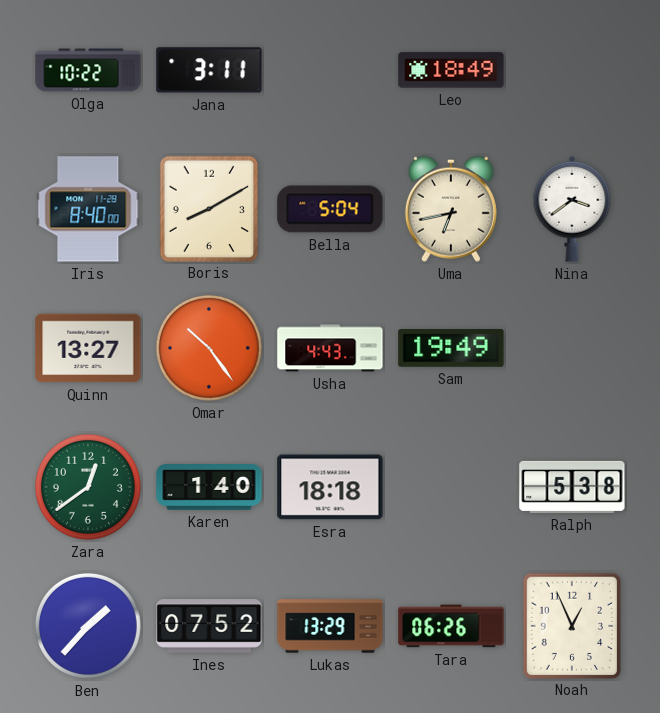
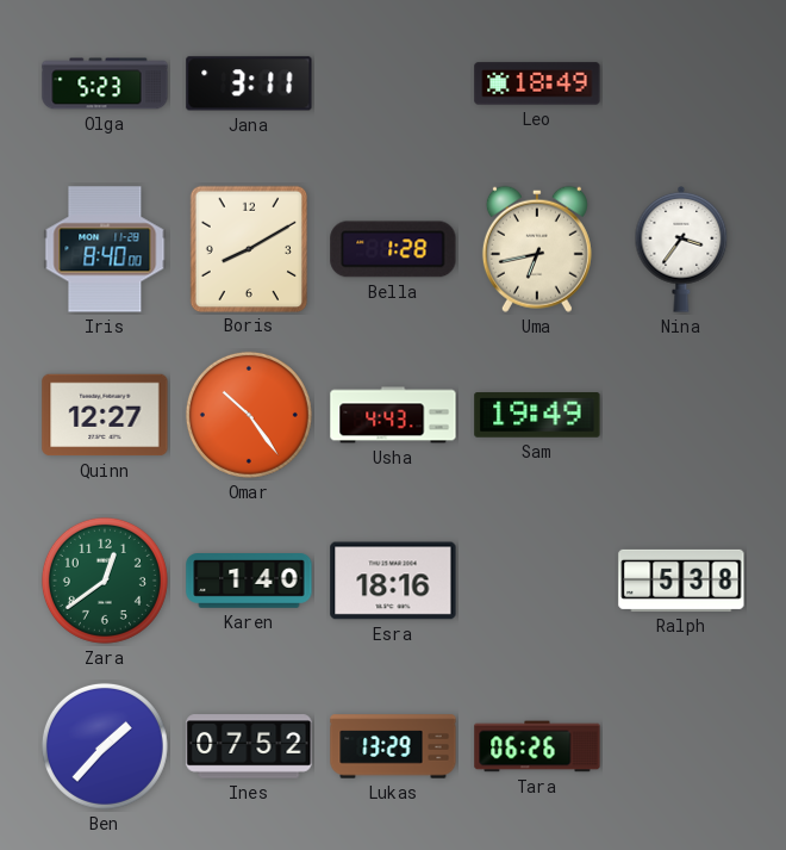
Olga: 10:22 -> 5:23
Bella: 5:04 -> 1:28
Nina: 3:39 -> 3:36
Quinn: 13:27 -> 12:27
Esra: 18:18 -> 18:16
Noah: 12:56 -> none
